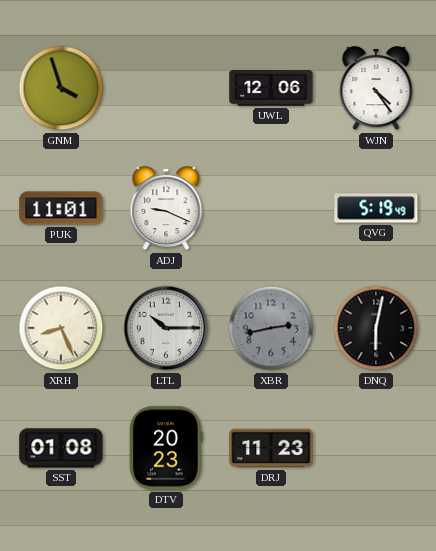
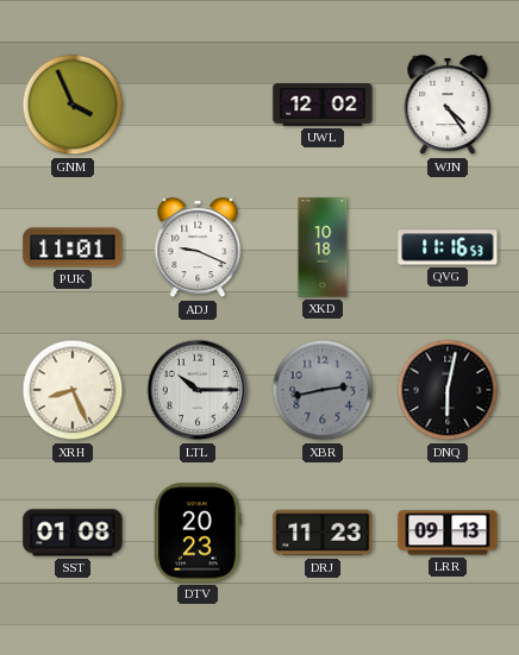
GNM: 3:57 -> 3:56
UWL: 12:06 -> 12:02
XKD: none -> 10:18
QVG: 5:19 -> 11:16
LRR: none -> 09:13
